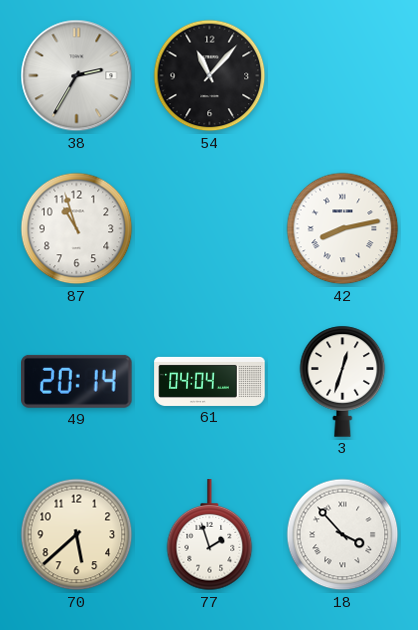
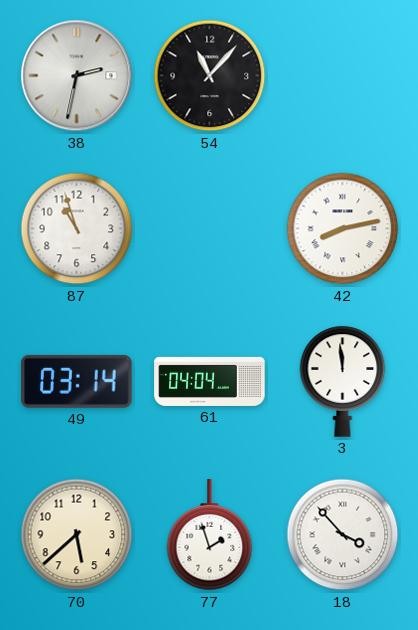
38: 2:35 -> 2:32
49: 20:14 -> 03:14
3: 12:33 -> 11:59
